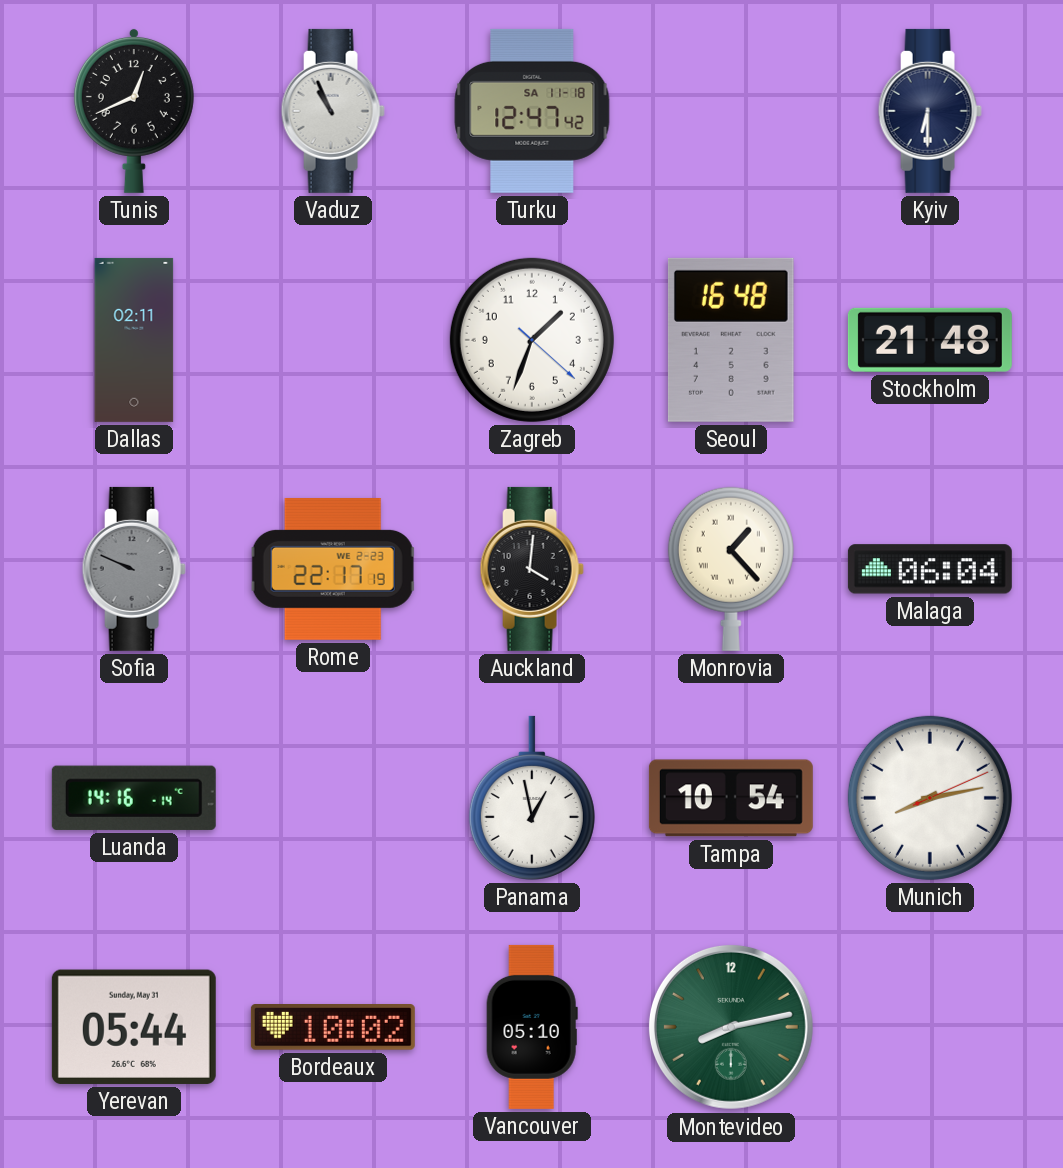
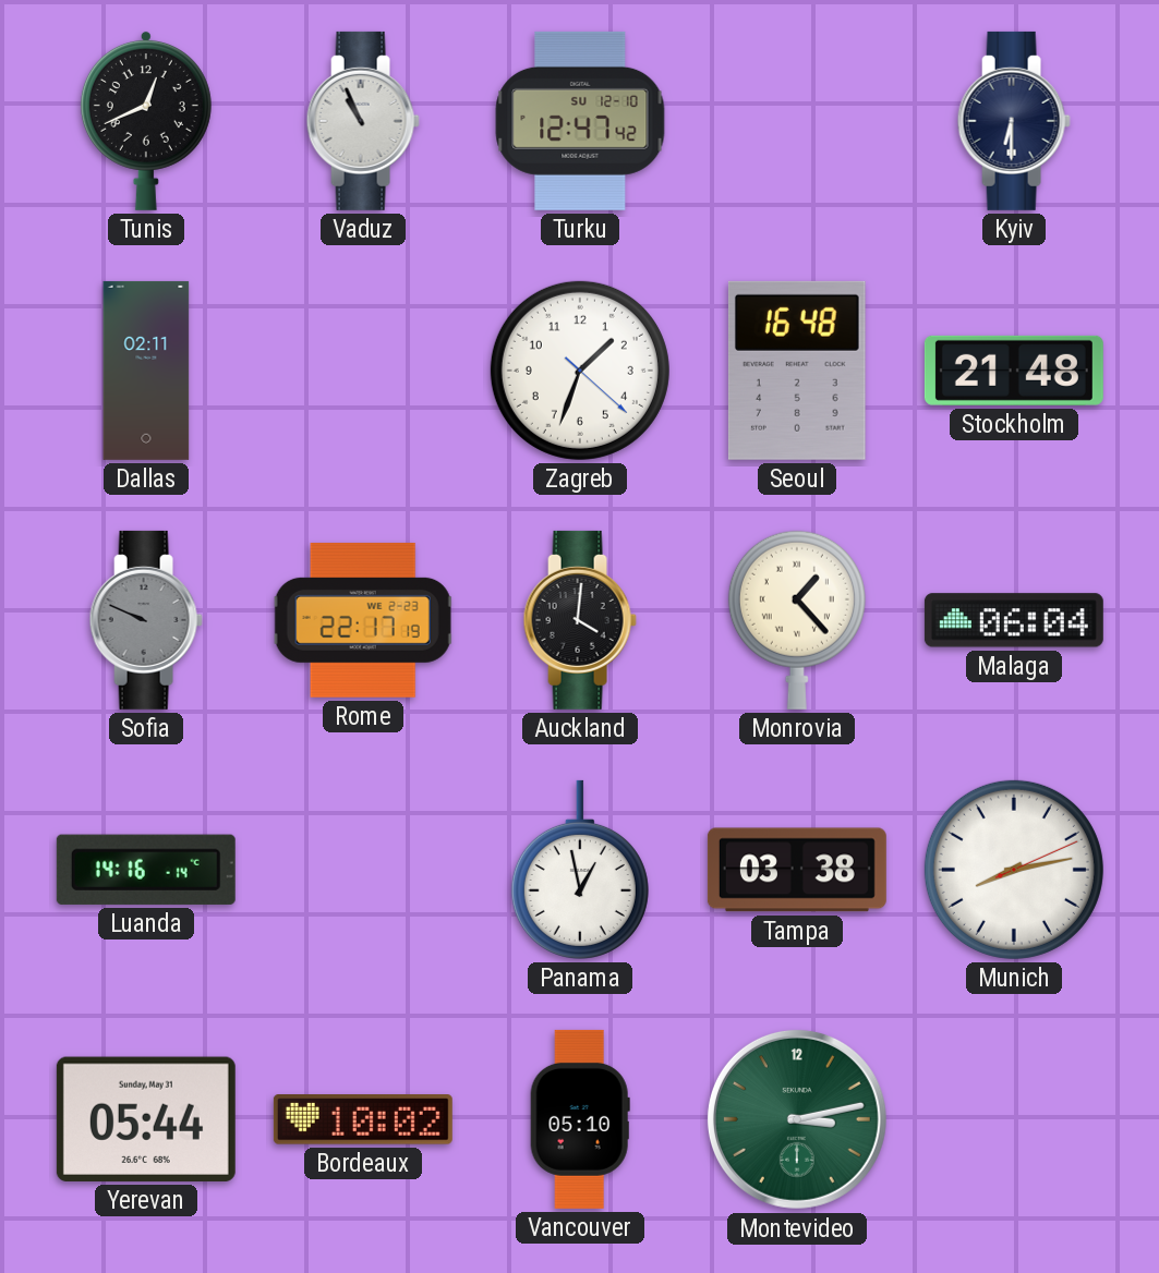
Turku date: SA 11-18 -> SU 12-10
Tampa: 10:54 -> 03:38
Montevideo: 8:13 -> 3:13
